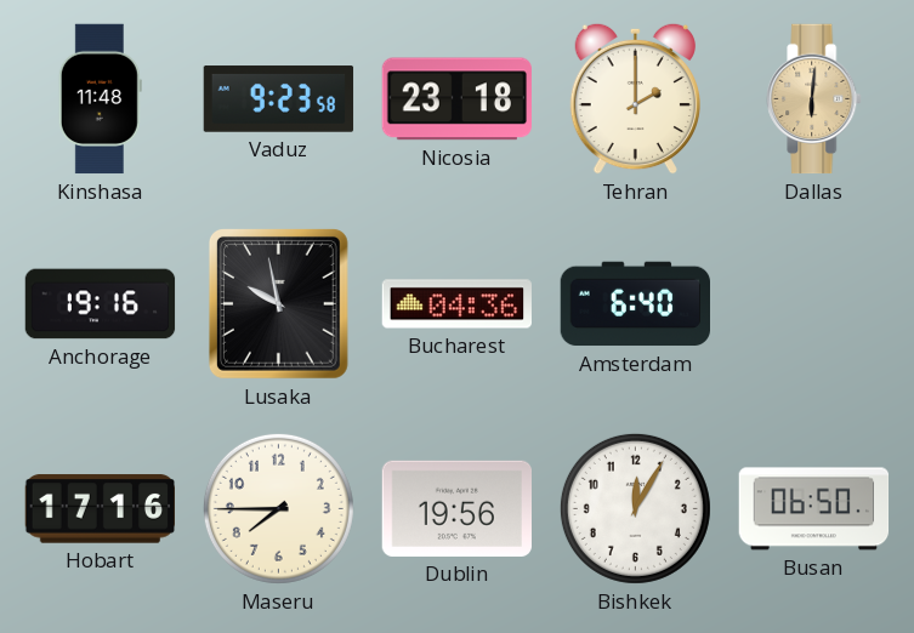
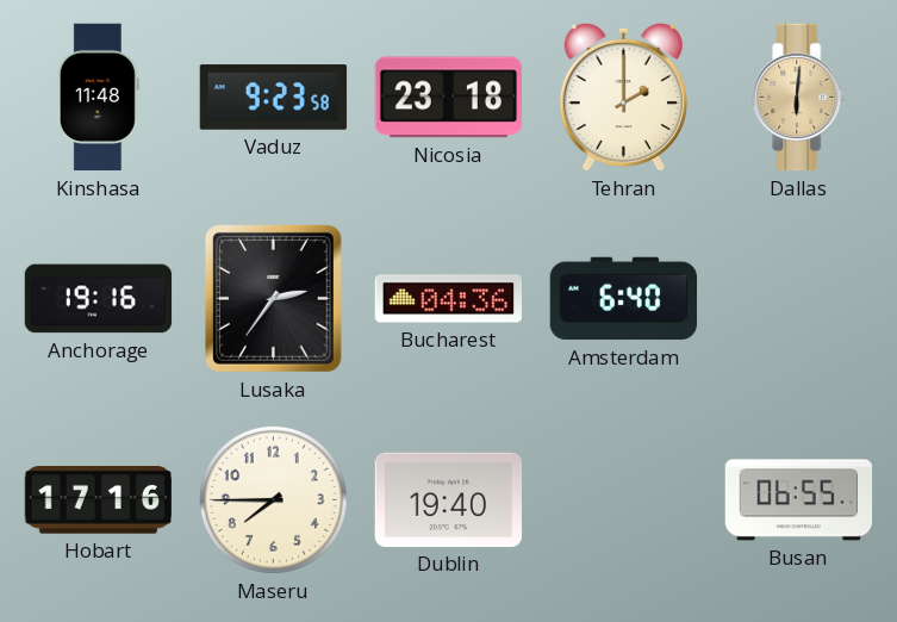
Lusaka: 9:58 -> 2:36
Dublin: 19:56 -> 19:40
Bishkek: 12:05 -> none
Busan: 06:50 -> 06:55
